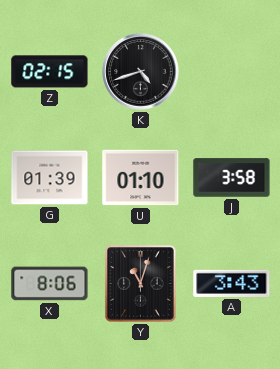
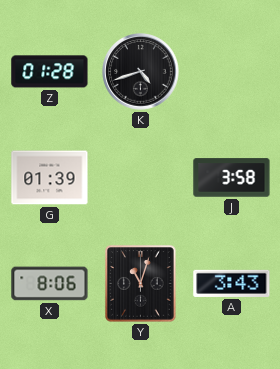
Z: 02:15 -> 01:28
U: 01:10 -> none
